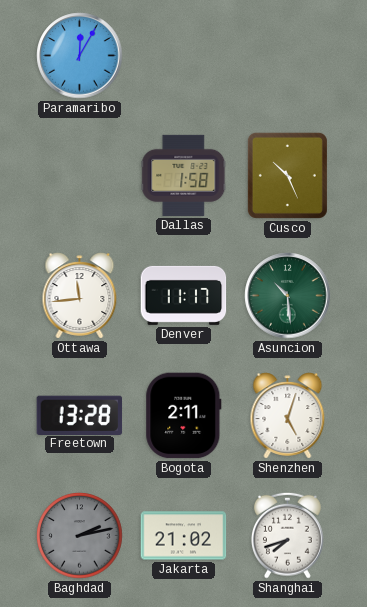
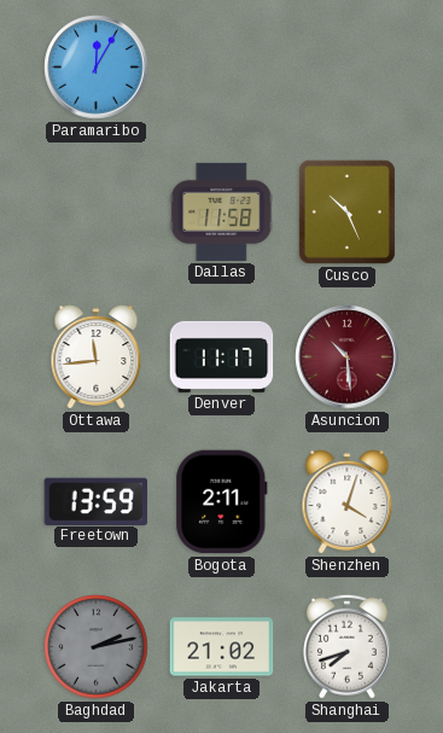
Dallas: 1:58 -> 11:58
Asuncion dial: green -> burgundy
Freetown: 13:28 -> 13:59
Shenzhen: 5:03 -> 4:03
